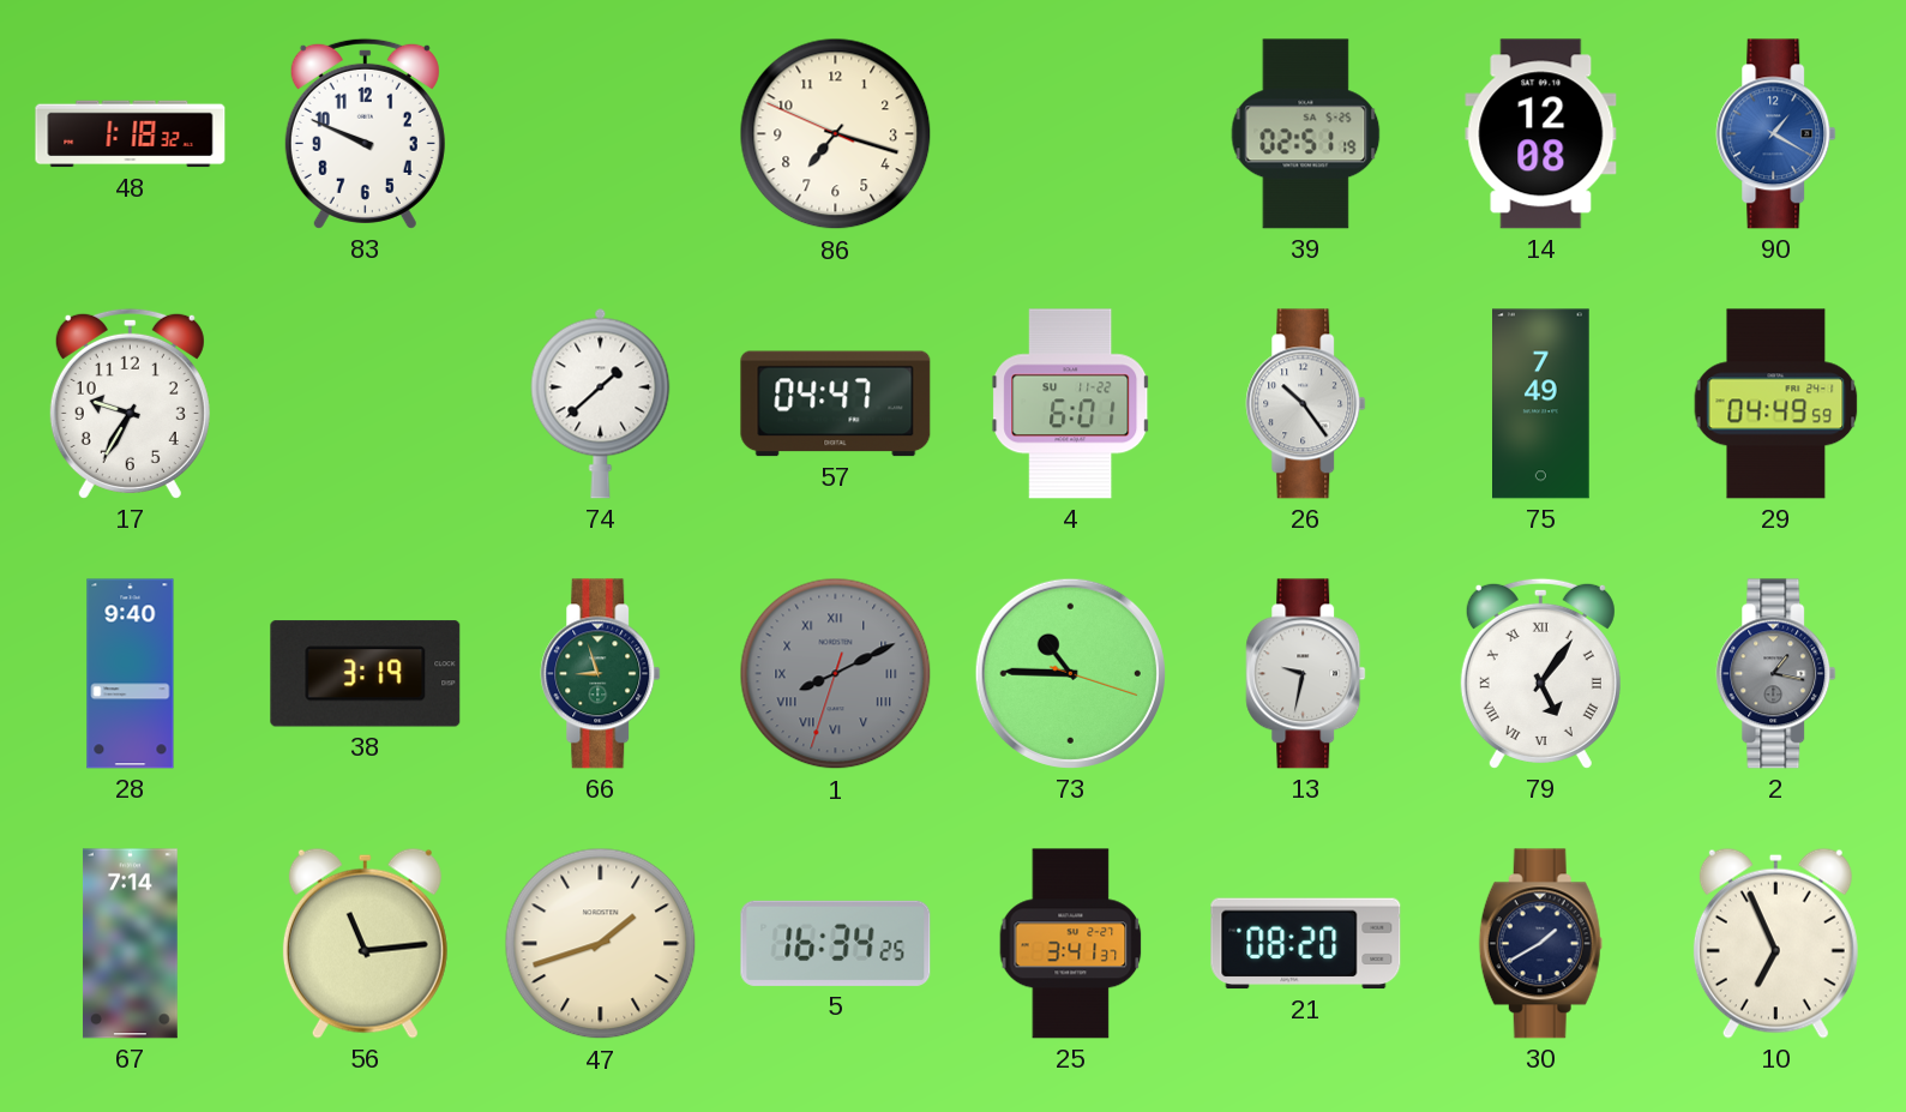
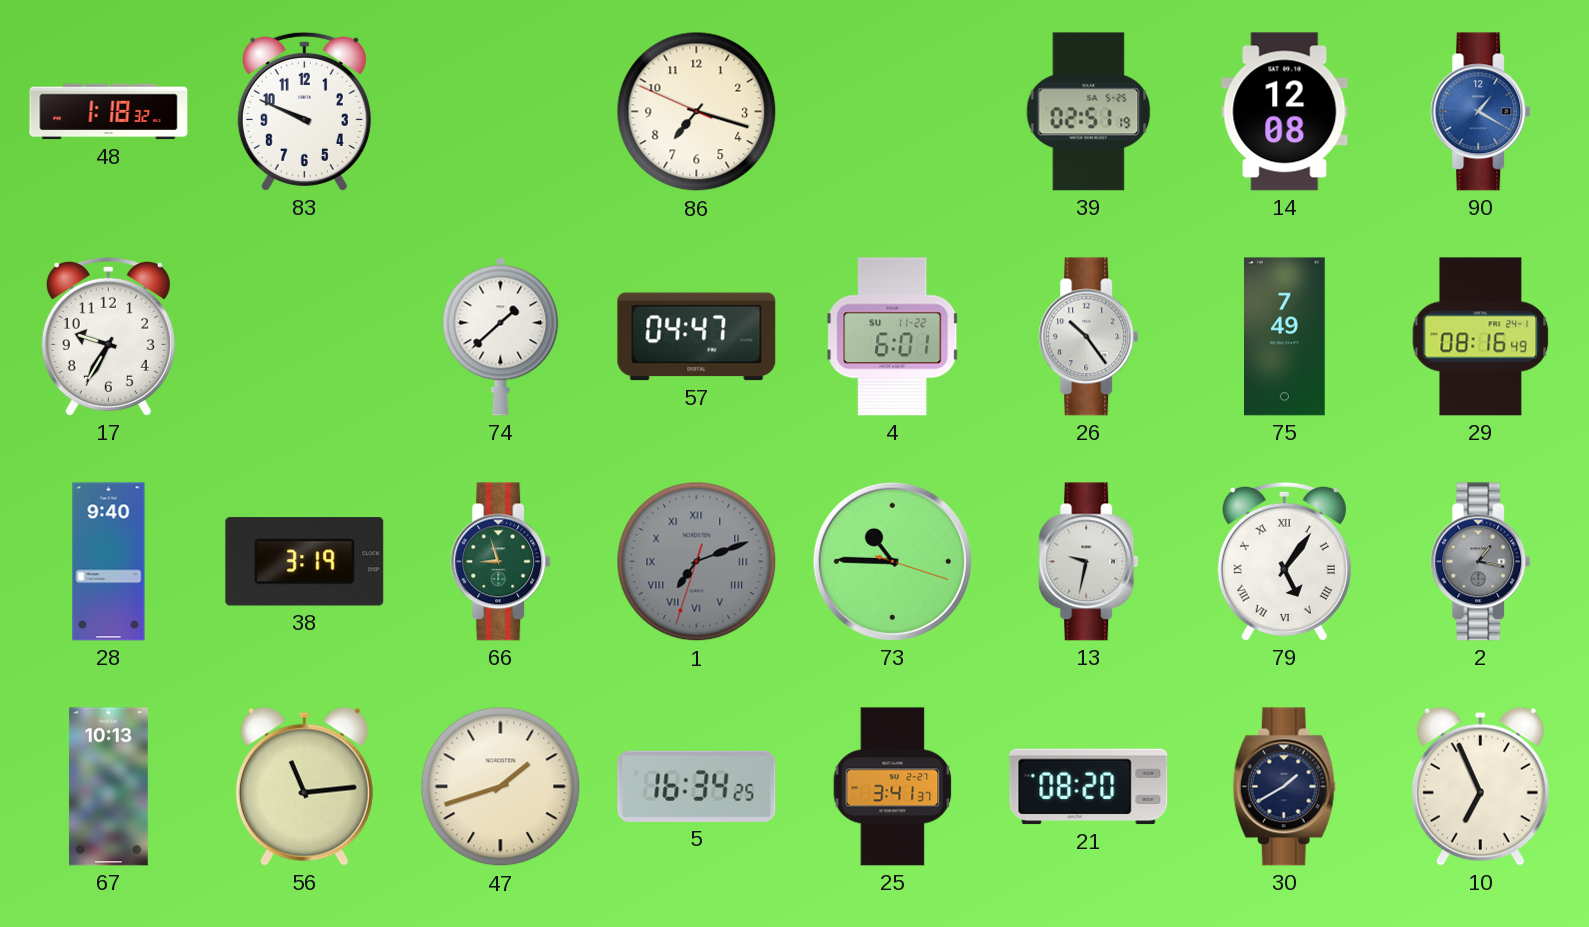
29: 04:49 -> 08:16
1: 8:10 -> 7:11
67: 7:14 -> 10:13
